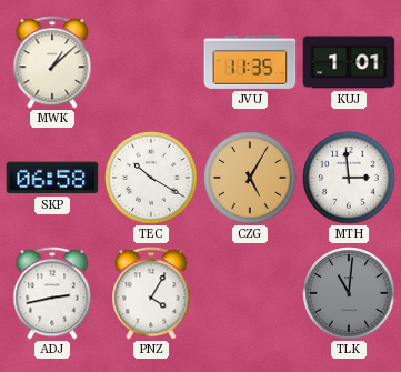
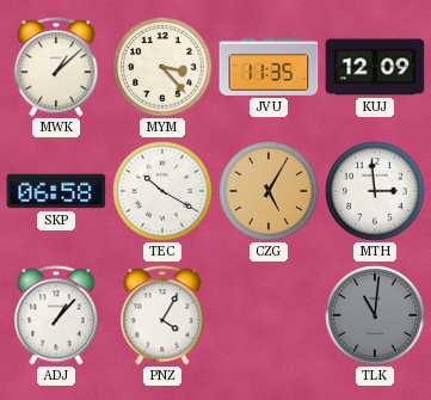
MYM: none -> 3:23
KUJ: 1:01 -> 12:09
ADJ: 2:43 -> 1:07
